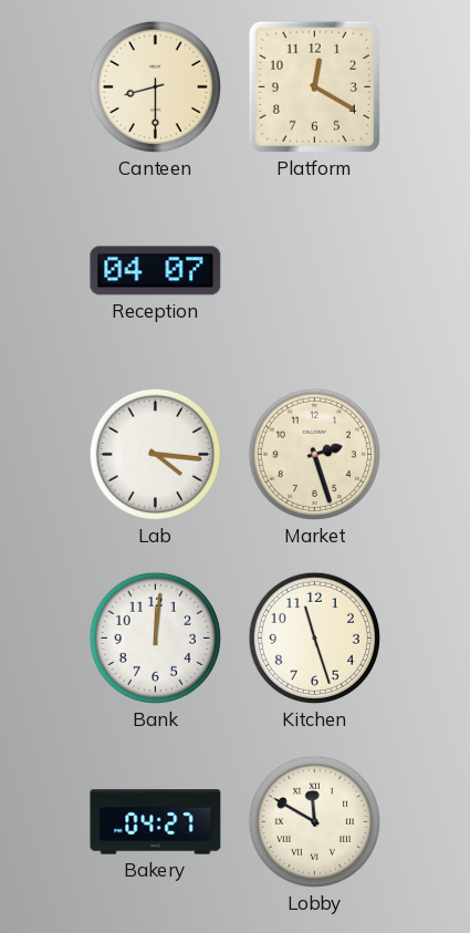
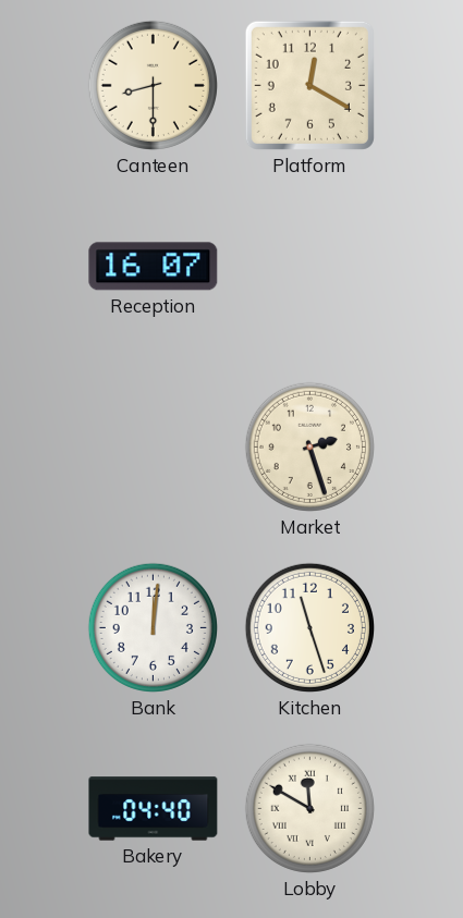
Reception: 04:07 -> 16:07
Lab: 4:16 -> none
Bakery: 04:27 -> 04:40
